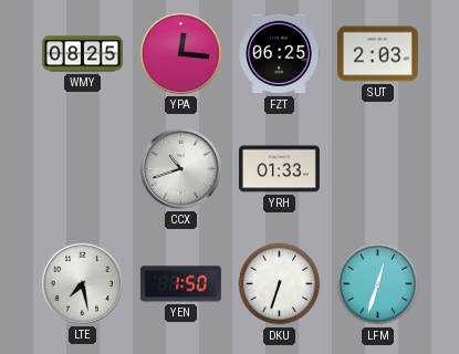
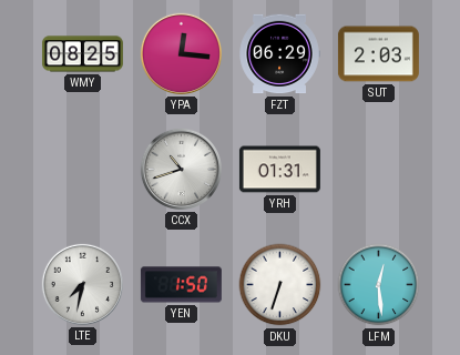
FZT: 06:25 -> 06:29
YRH: 01:33 -> 01:31
LTE: 7:28 -> 7:32
LFM: 12:33 -> 12:29
